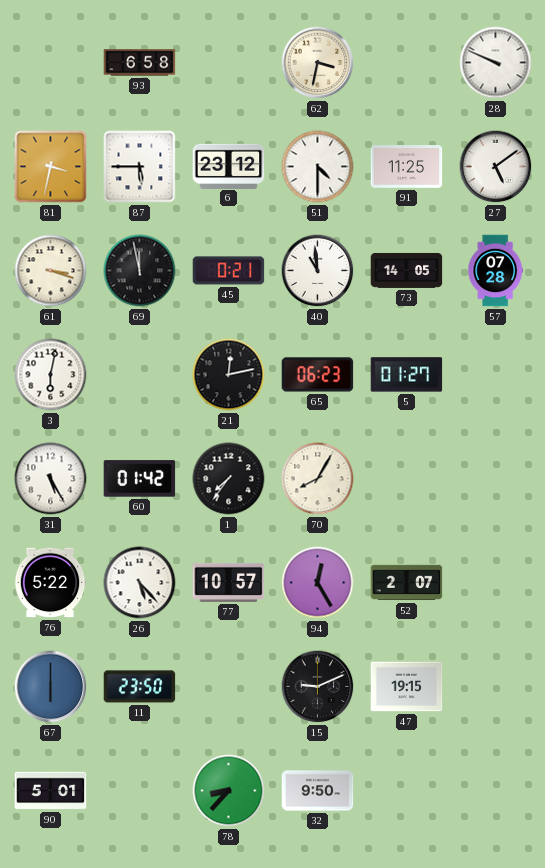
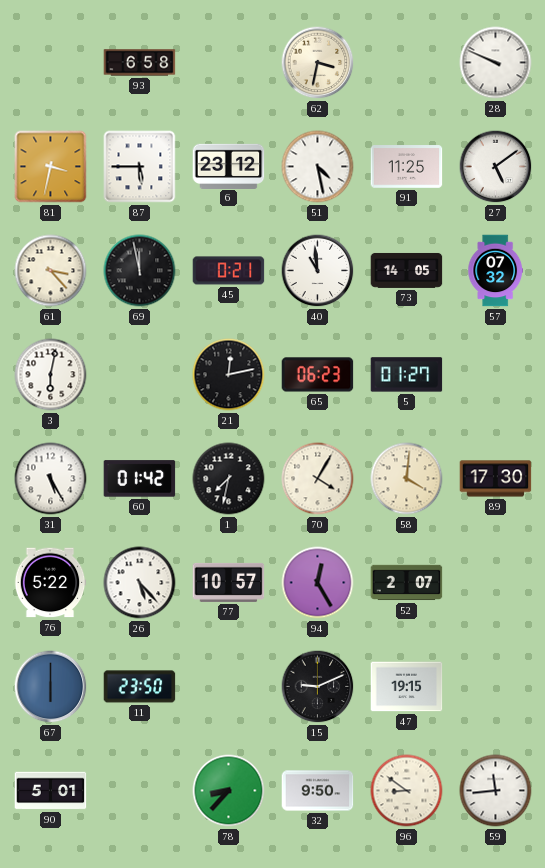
51: 4:30 -> 4:28
61: 3:18 -> 3:23
57: 07:28 -> 07:32
1: 7:36 -> 7:32
70: 8:05 -> 4:05
58: none -> 4:01
89: none -> 17:30
96: none -> 8:51
59: none -> 11:44
